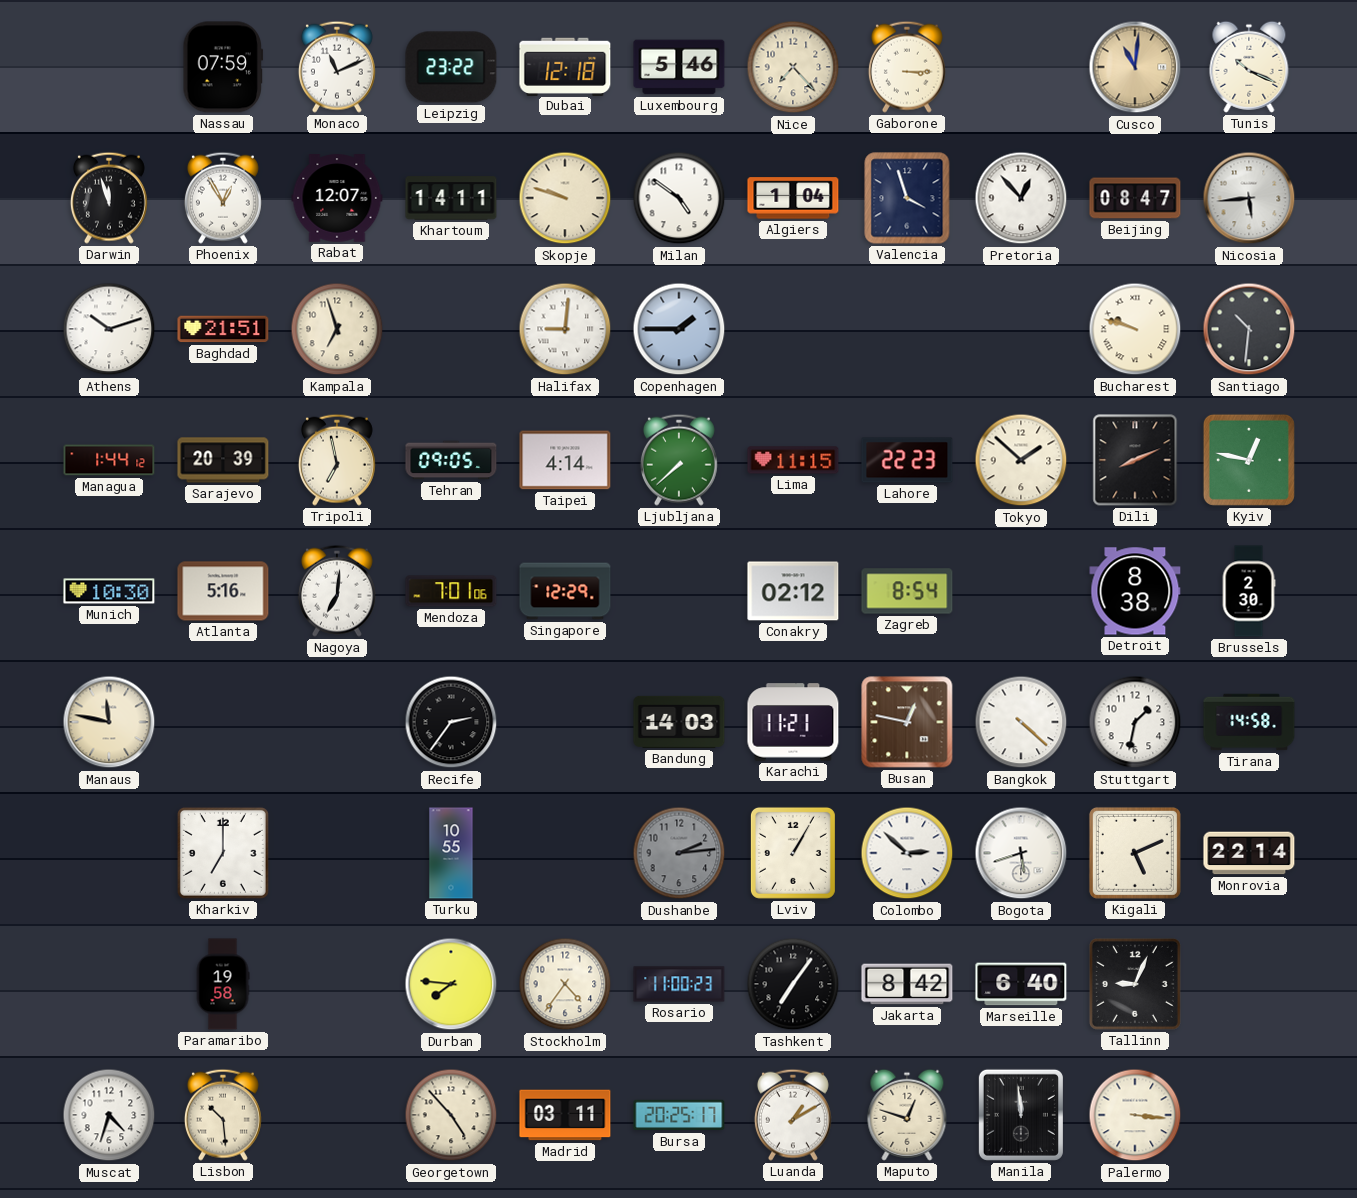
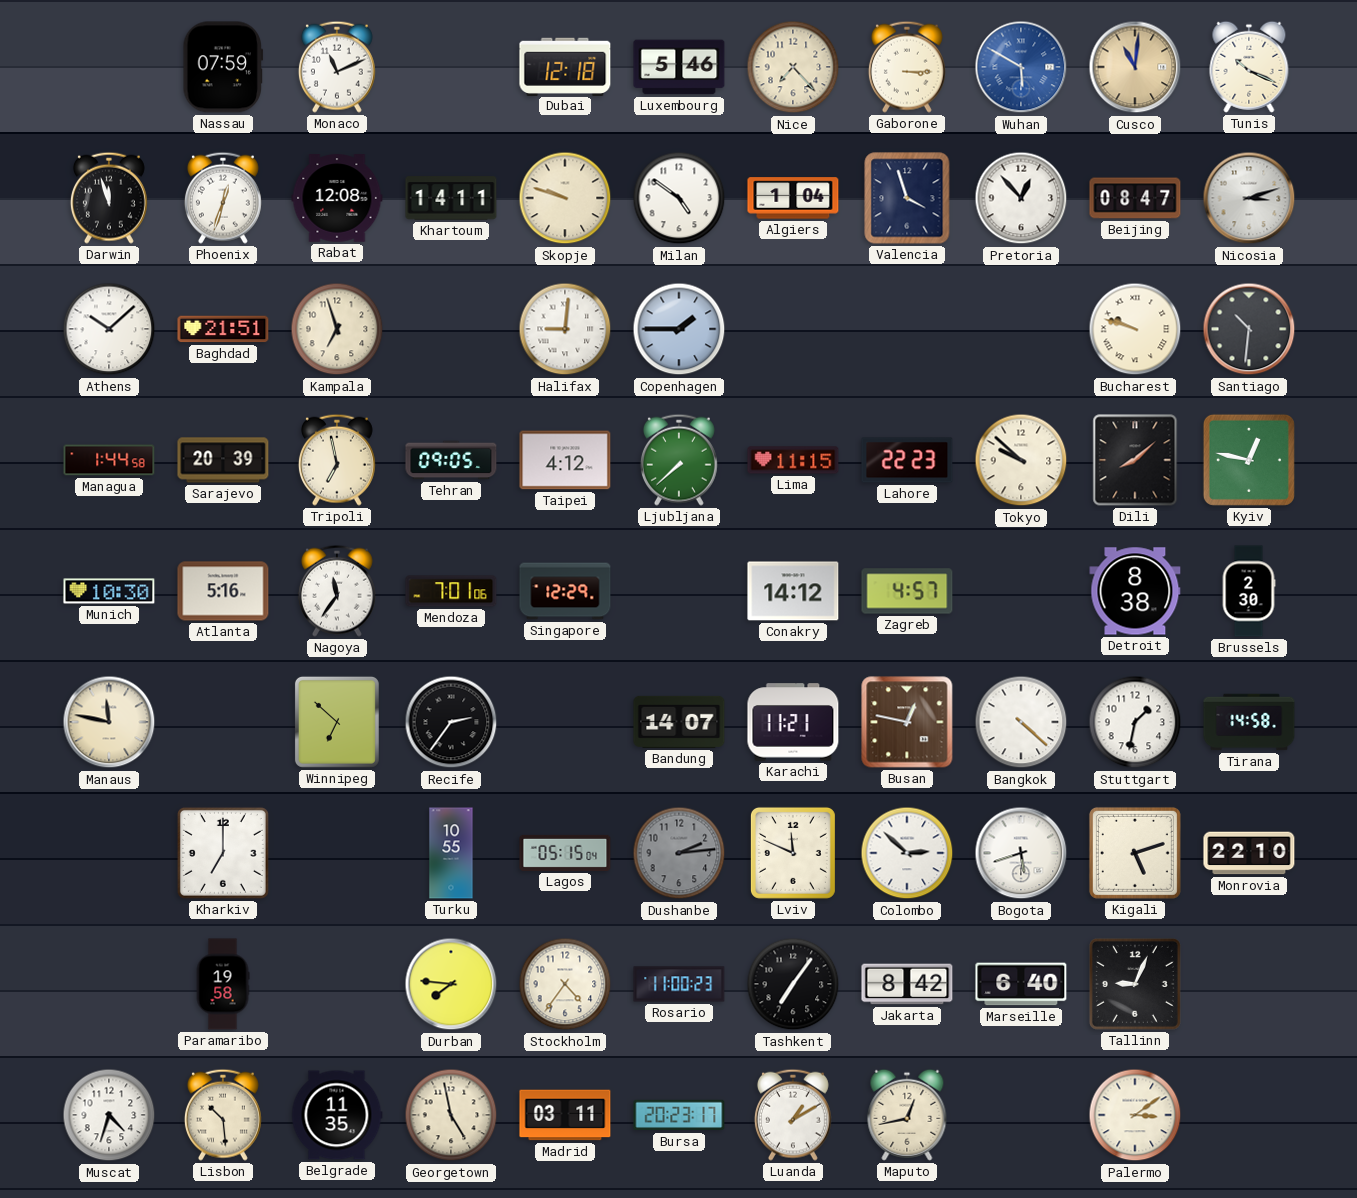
Leipzig: 23:22 -> none
Wuhan: none -> 5:50
Phoenix: 12:55 -> 12:33
Rabat: 12:07 -> 12:08
Nicosia: 5:44 -> 3:12
Athens: 10:12 -> 10:08
Managua: 1:44:12 -> 1:44:58
Taipei: 4:14 -> 4:12
Tokyo: 1:52 -> 9:52
Dili: 8:11 -> 8:08
Nagoya: 7:01 -> 11:36
Conakry: 02:12 -> 14:12
Zagreb: 8:54 -> 4:57
Winnipeg: none -> 6:52
Bandung: 14:03 -> 14:07
Lagos: none -> 05:15
Lviv: 1:05 -> 11:49
Kigali: 5:11 -> 5:12
Monrovia: 22:14 -> 22:10
Belgrade: none -> 11:35
Georgetown: 4:53 -> 4:58
Bursa: 20:25 -> 20:23
Maputo: 12:48 -> 12:43
Manila: 11:59 -> none
Palermo: 3:16 -> 3:09
